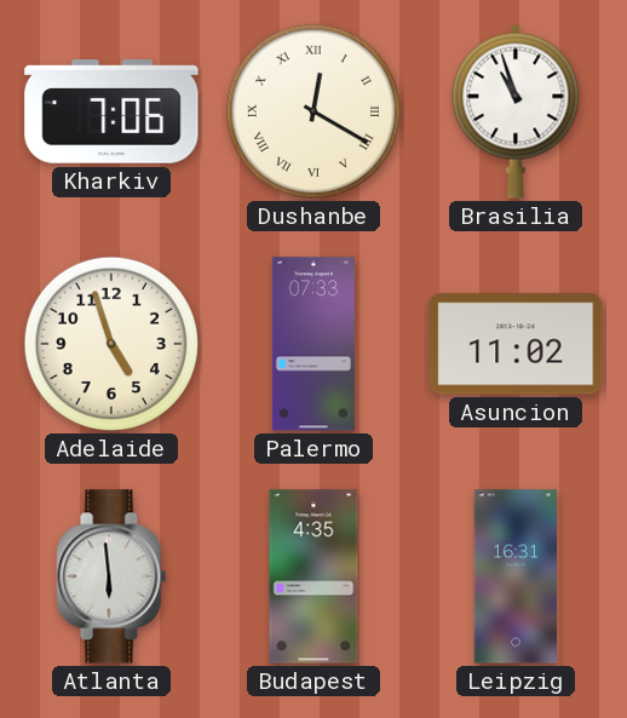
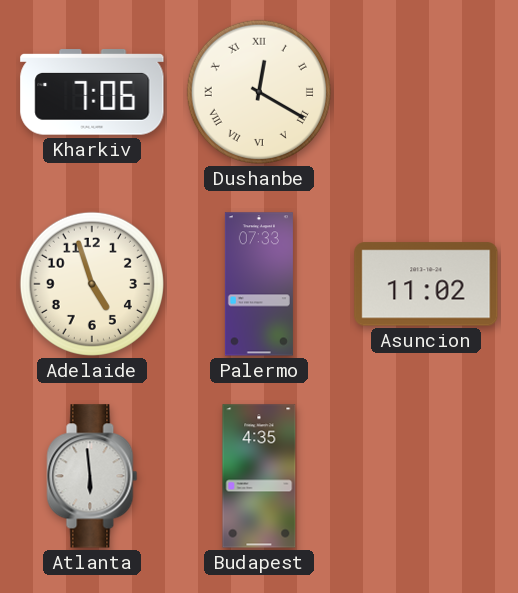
Brasilia: 10:57 -> none
Leipzig: 16:31 -> none
